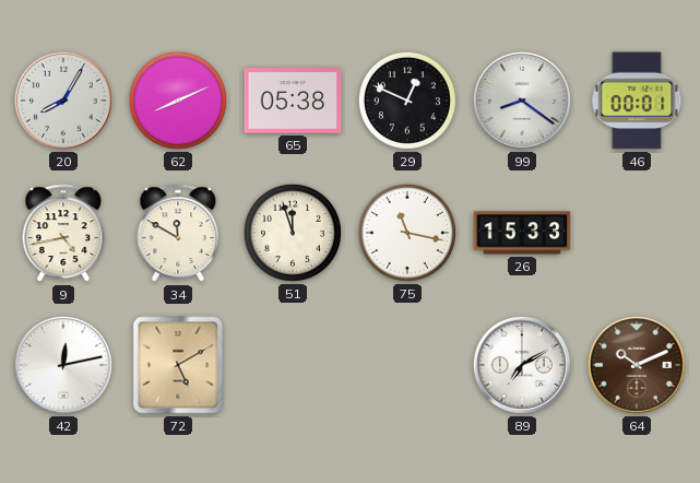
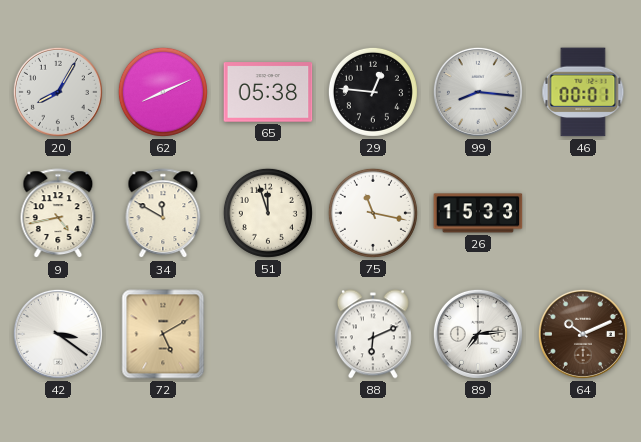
29: 12:49 -> 12:46
99: 8:21 -> 8:16
42: 12:13 -> 3:21
88: none -> 6:11
89: 7:10 -> 7:14
